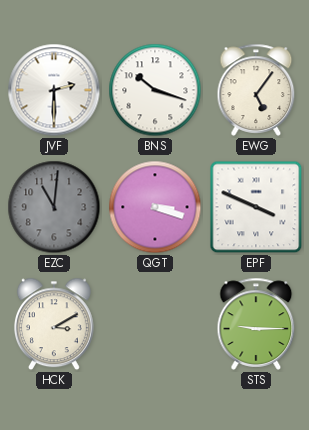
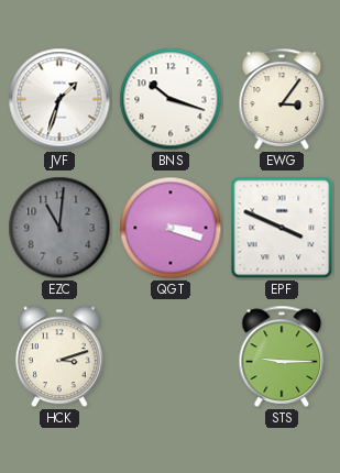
JVF: 2:30 -> 1:33
EWG: 5:06 -> 3:06
HCK: 3:10 -> 3:12
